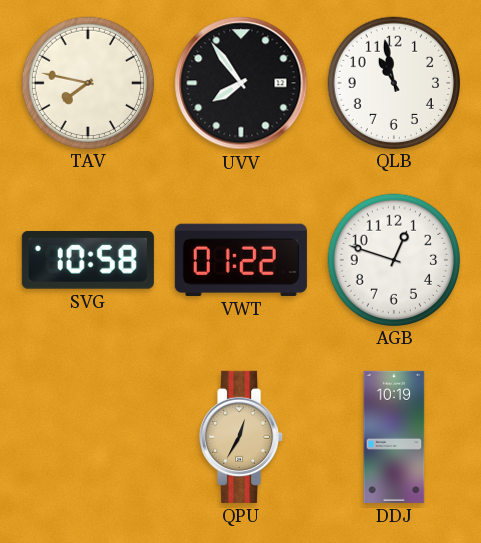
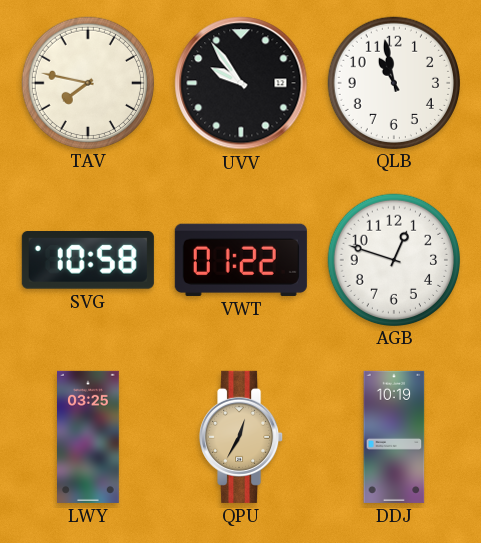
UVV: 7:54 -> 9:54
LWY: none -> 03:25
